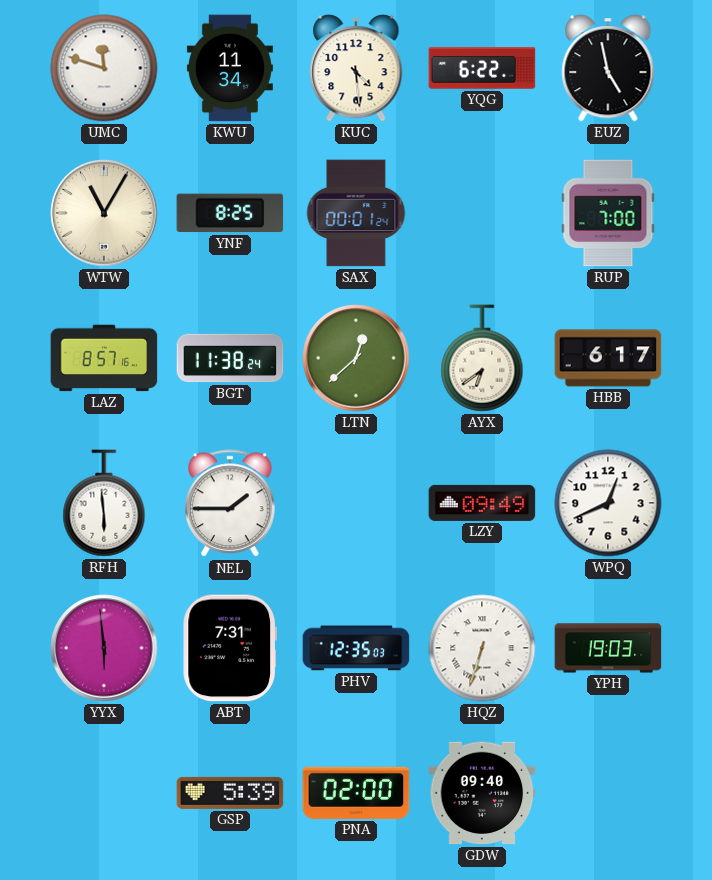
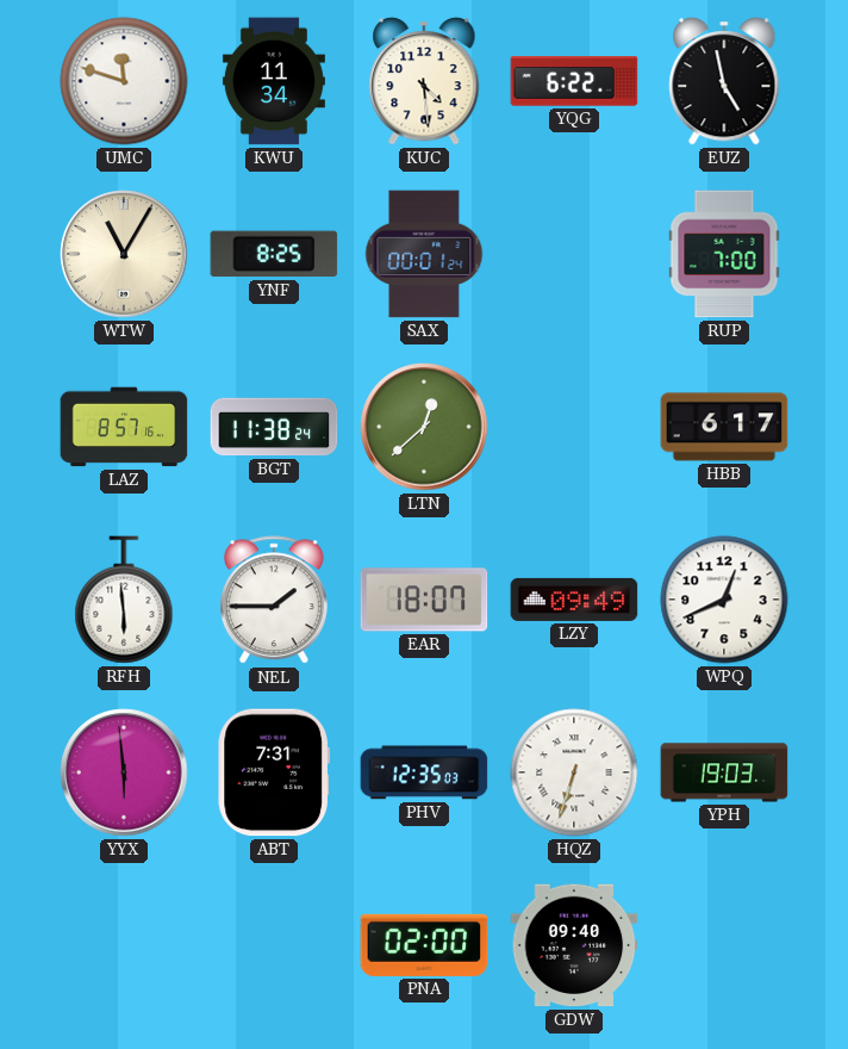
AYX: 6:39 -> none
EAR: none -> 18:07
GSP: 5:39 -> none
